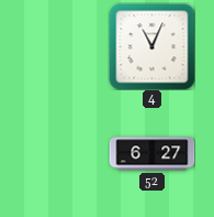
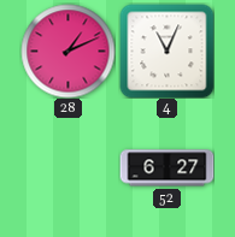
28: none -> 1:11
